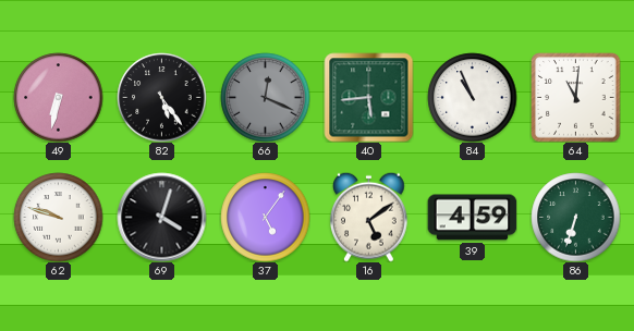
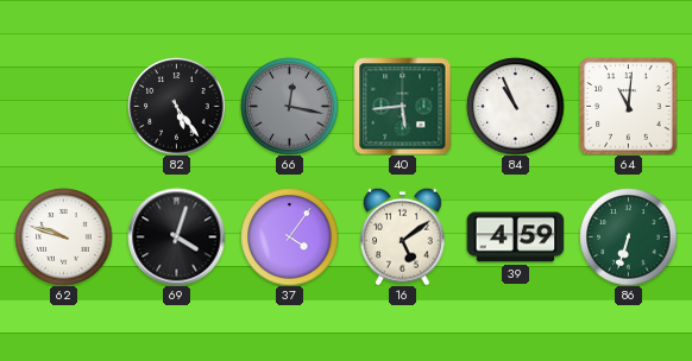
49: 6:32 -> none
66: 12:19 -> 12:17
37: 5:06 -> 4:06
